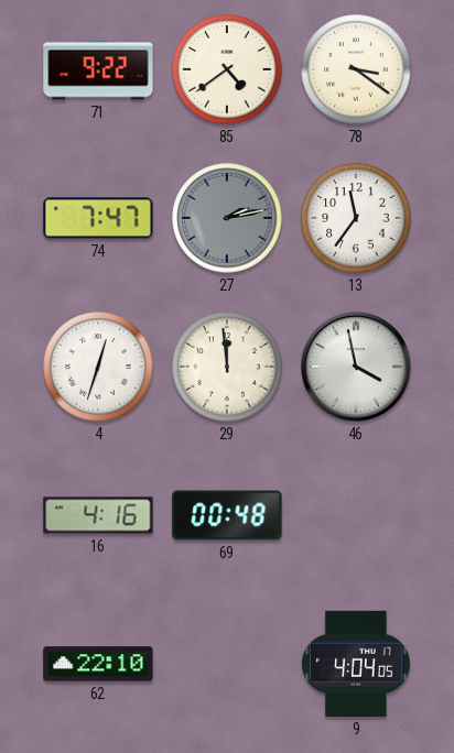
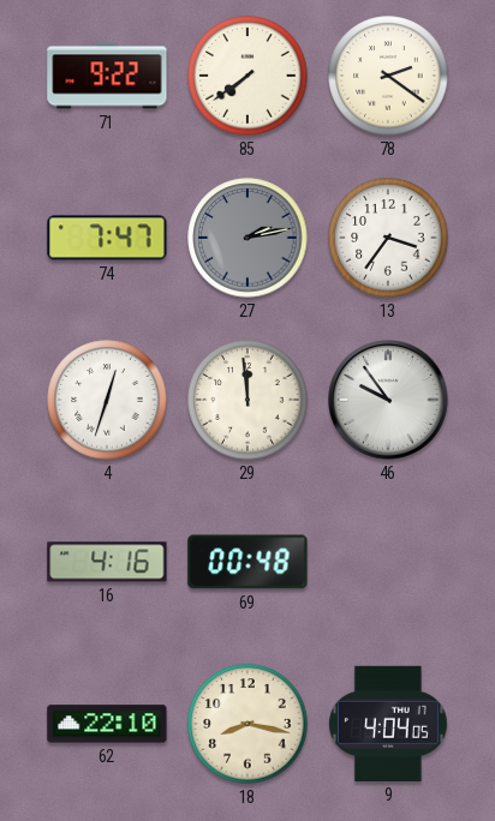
85: 4:39 -> 7:39
78: 3:21 -> 2:21
13: 11:36 -> 3:36
46: 3:58 -> 9:54
18: none -> 8:17
